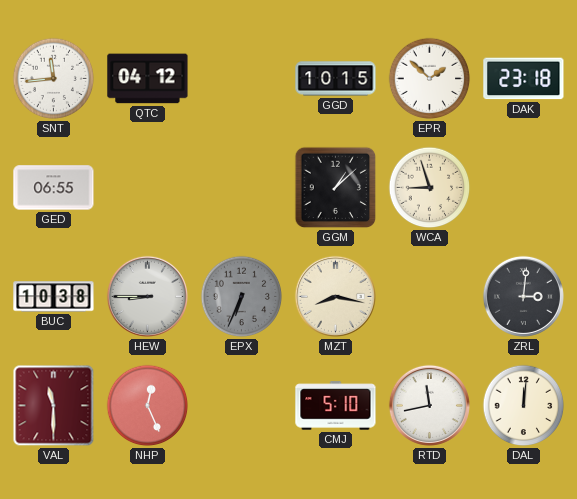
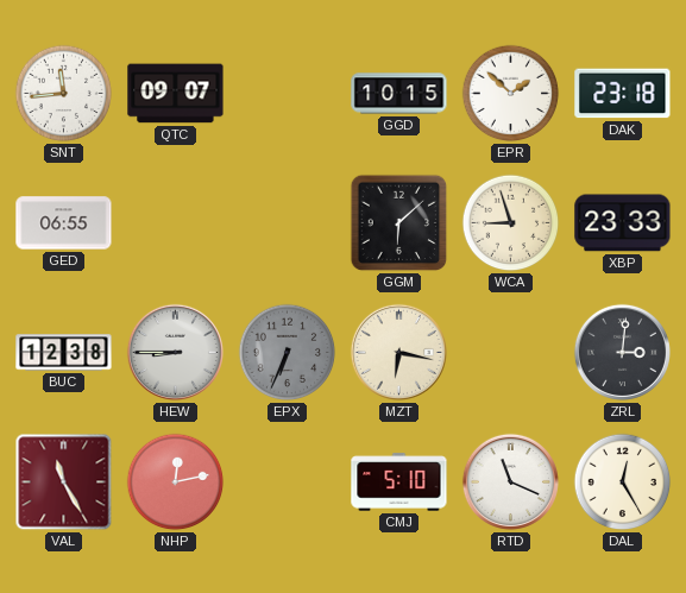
QTC: 04:12 -> 09:07
GGM: 1:08 -> 6:08
XBP: none -> 23:33
BUC: 10:38 -> 12:38
MZT: 8:17 -> 6:17
VAL: 11:30 -> 11:25
NHP: 12:26 -> 12:13
RTD: 11:43 -> 11:19
DAL: 12:01 -> 12:25
